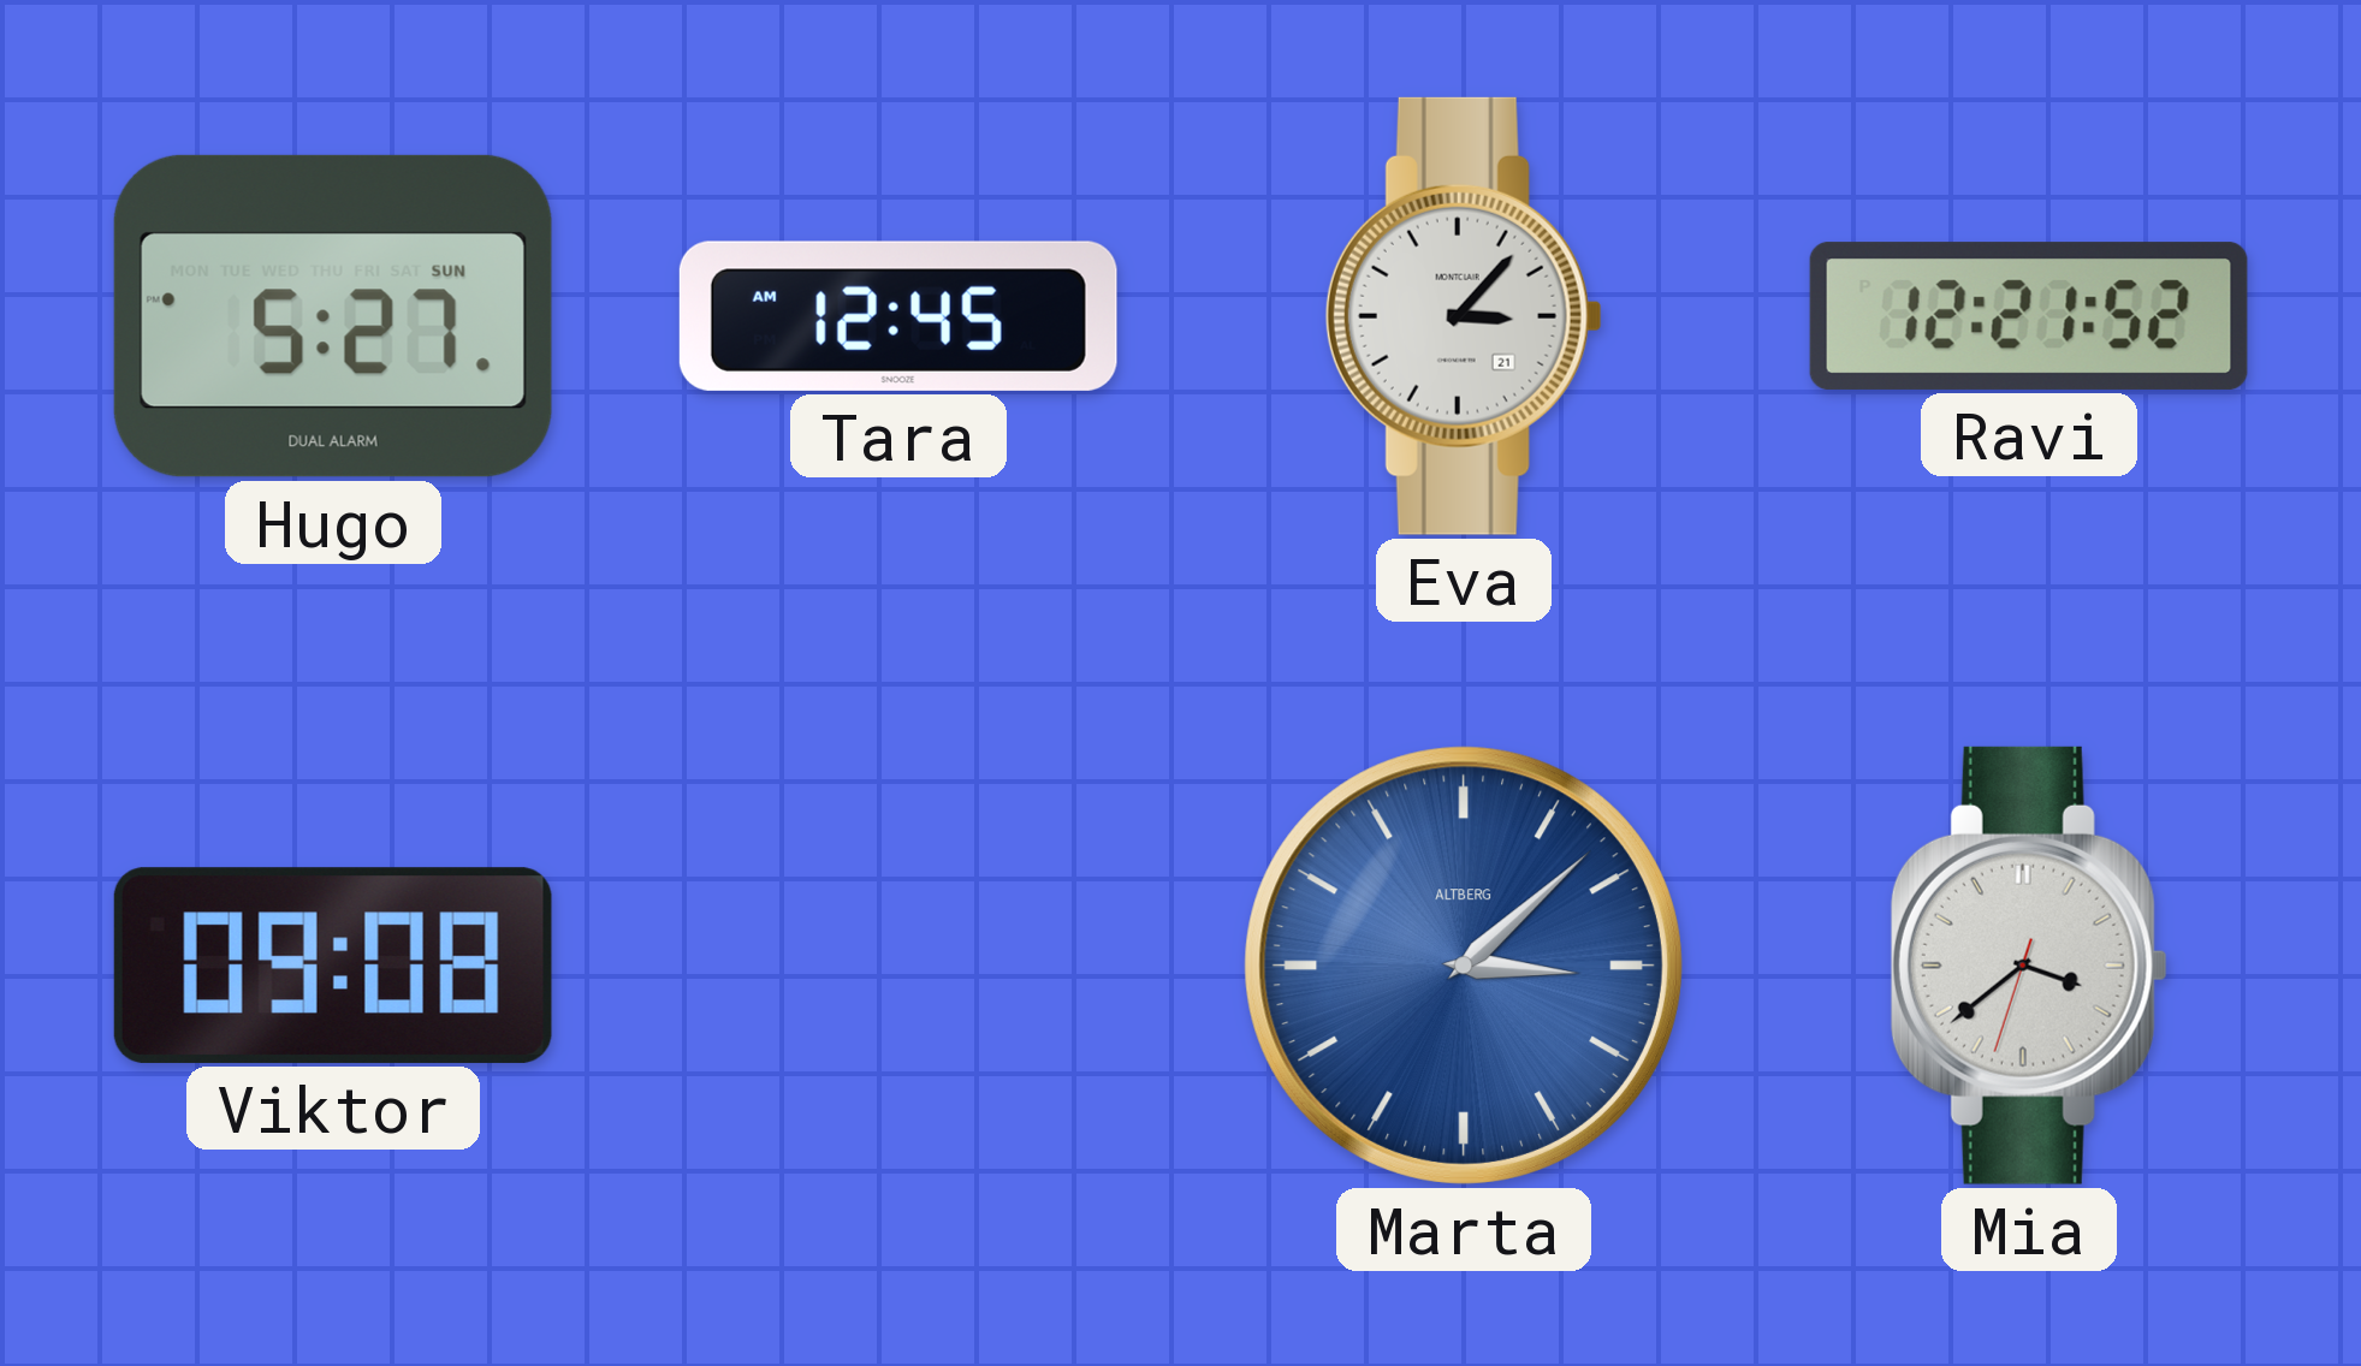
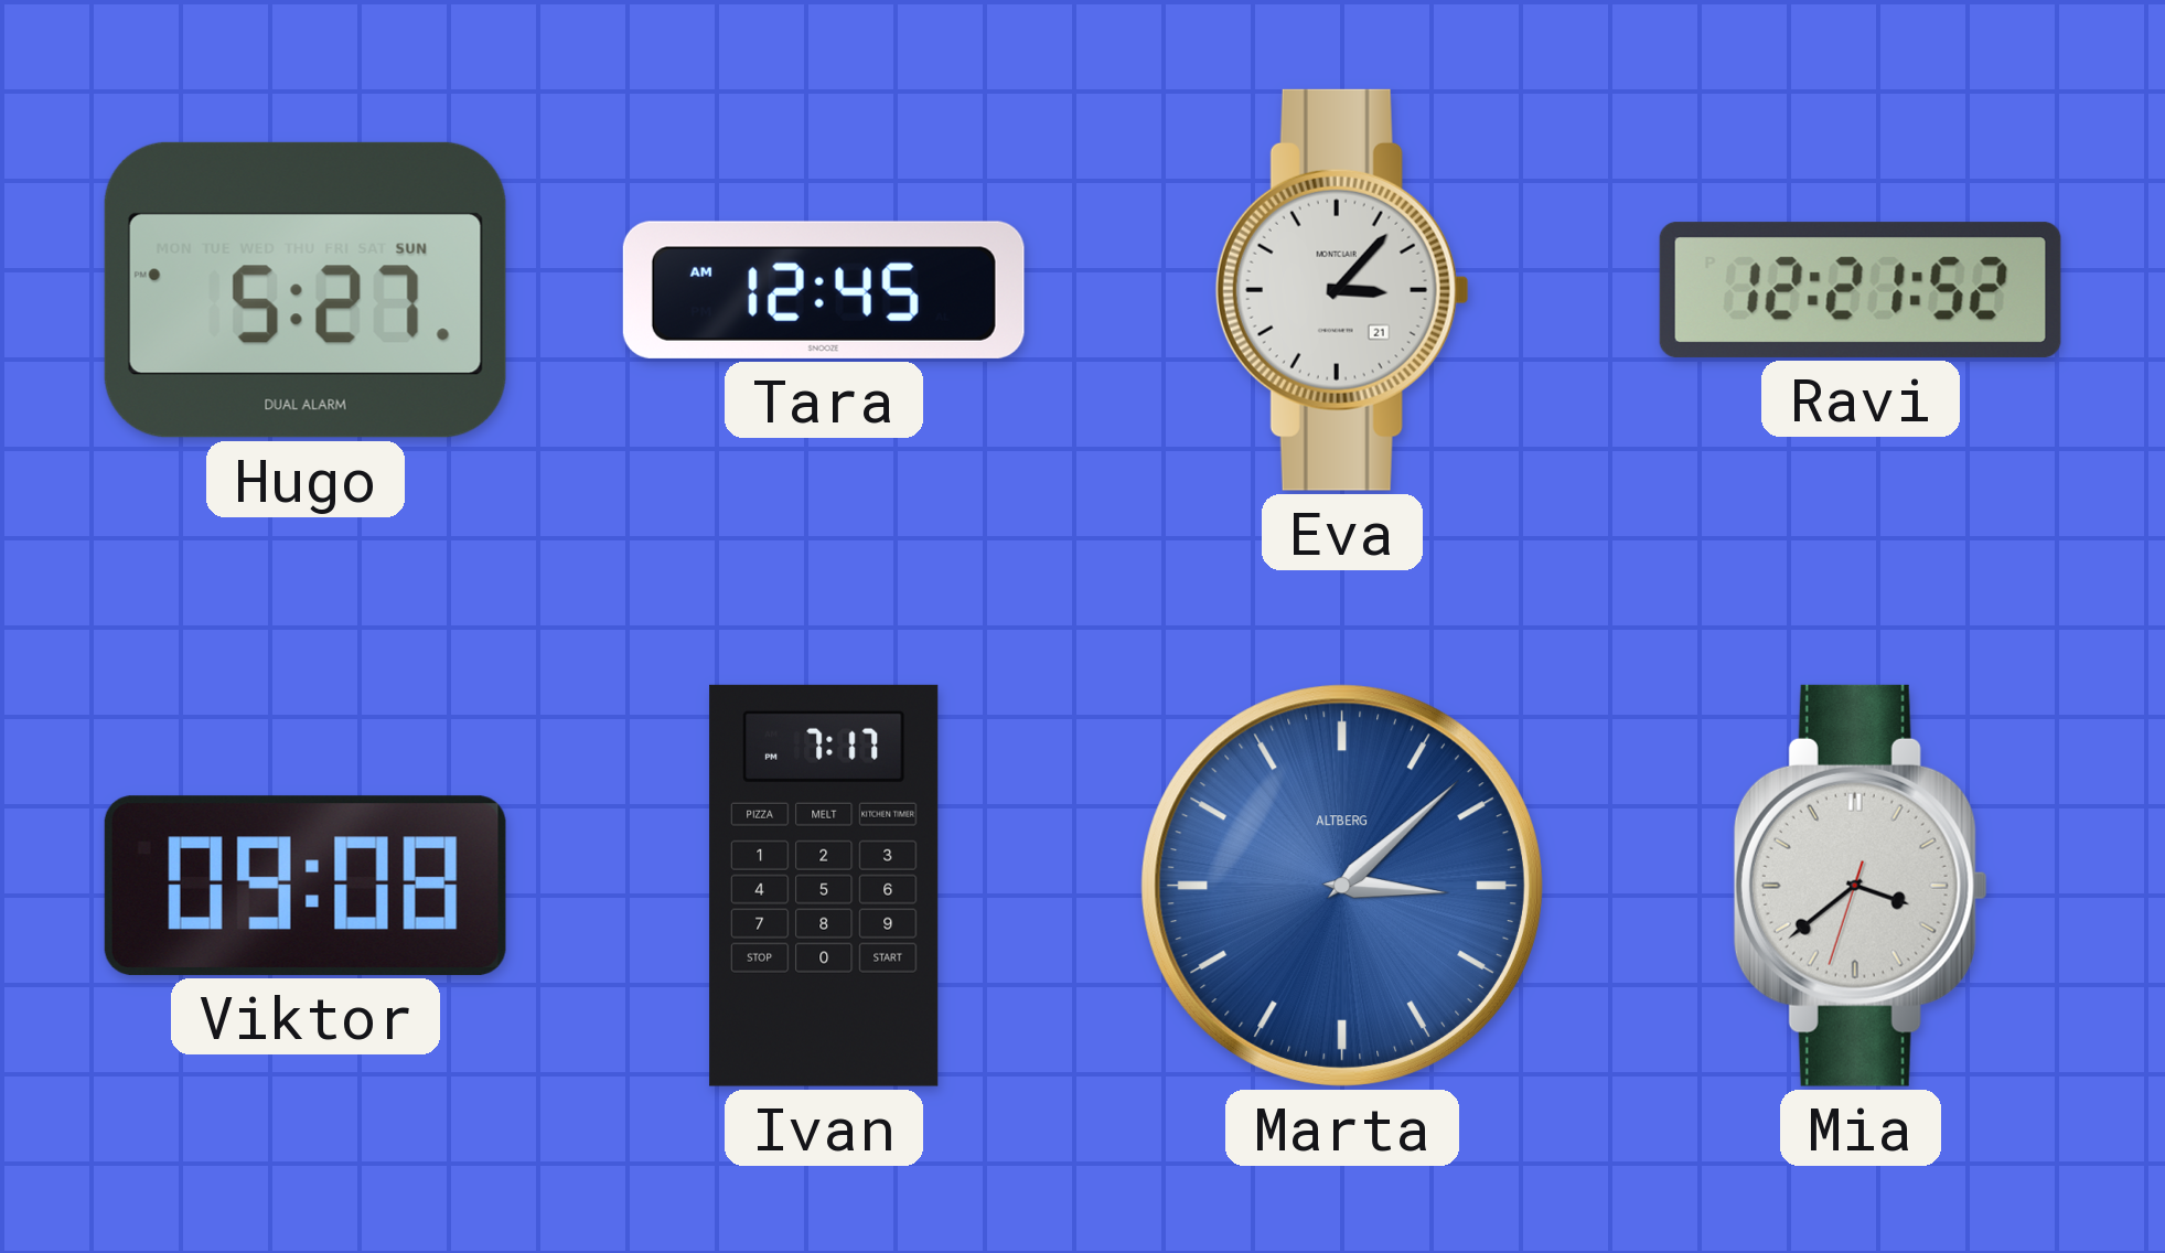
Ivan: none -> 7:17
